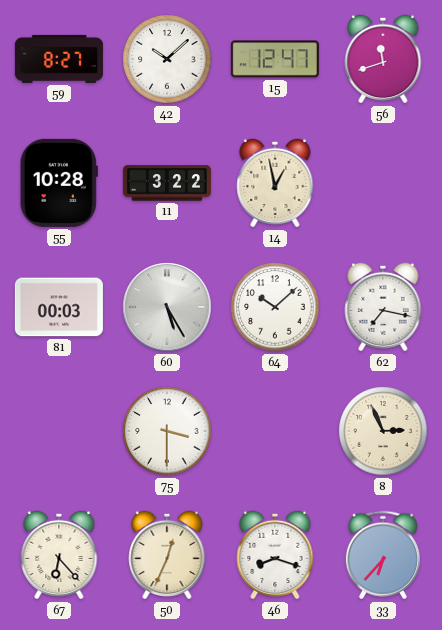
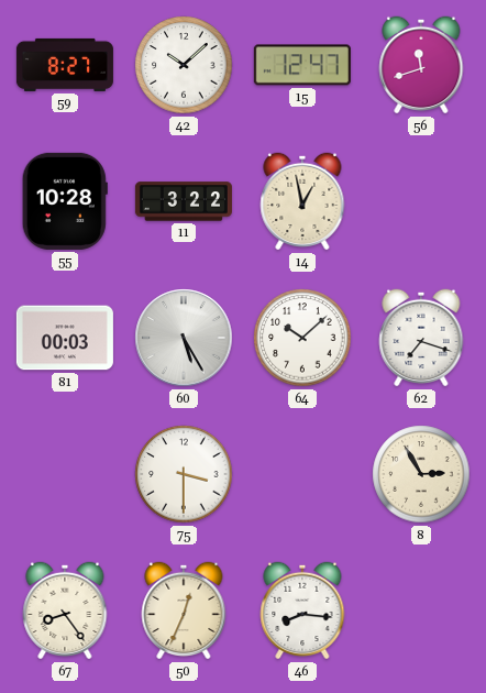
62: 7:17 -> 7:18
8: 2:56 -> 2:55
67: 6:23 -> 8:24
46: 8:18 -> 8:16
33: 6:37 -> none
